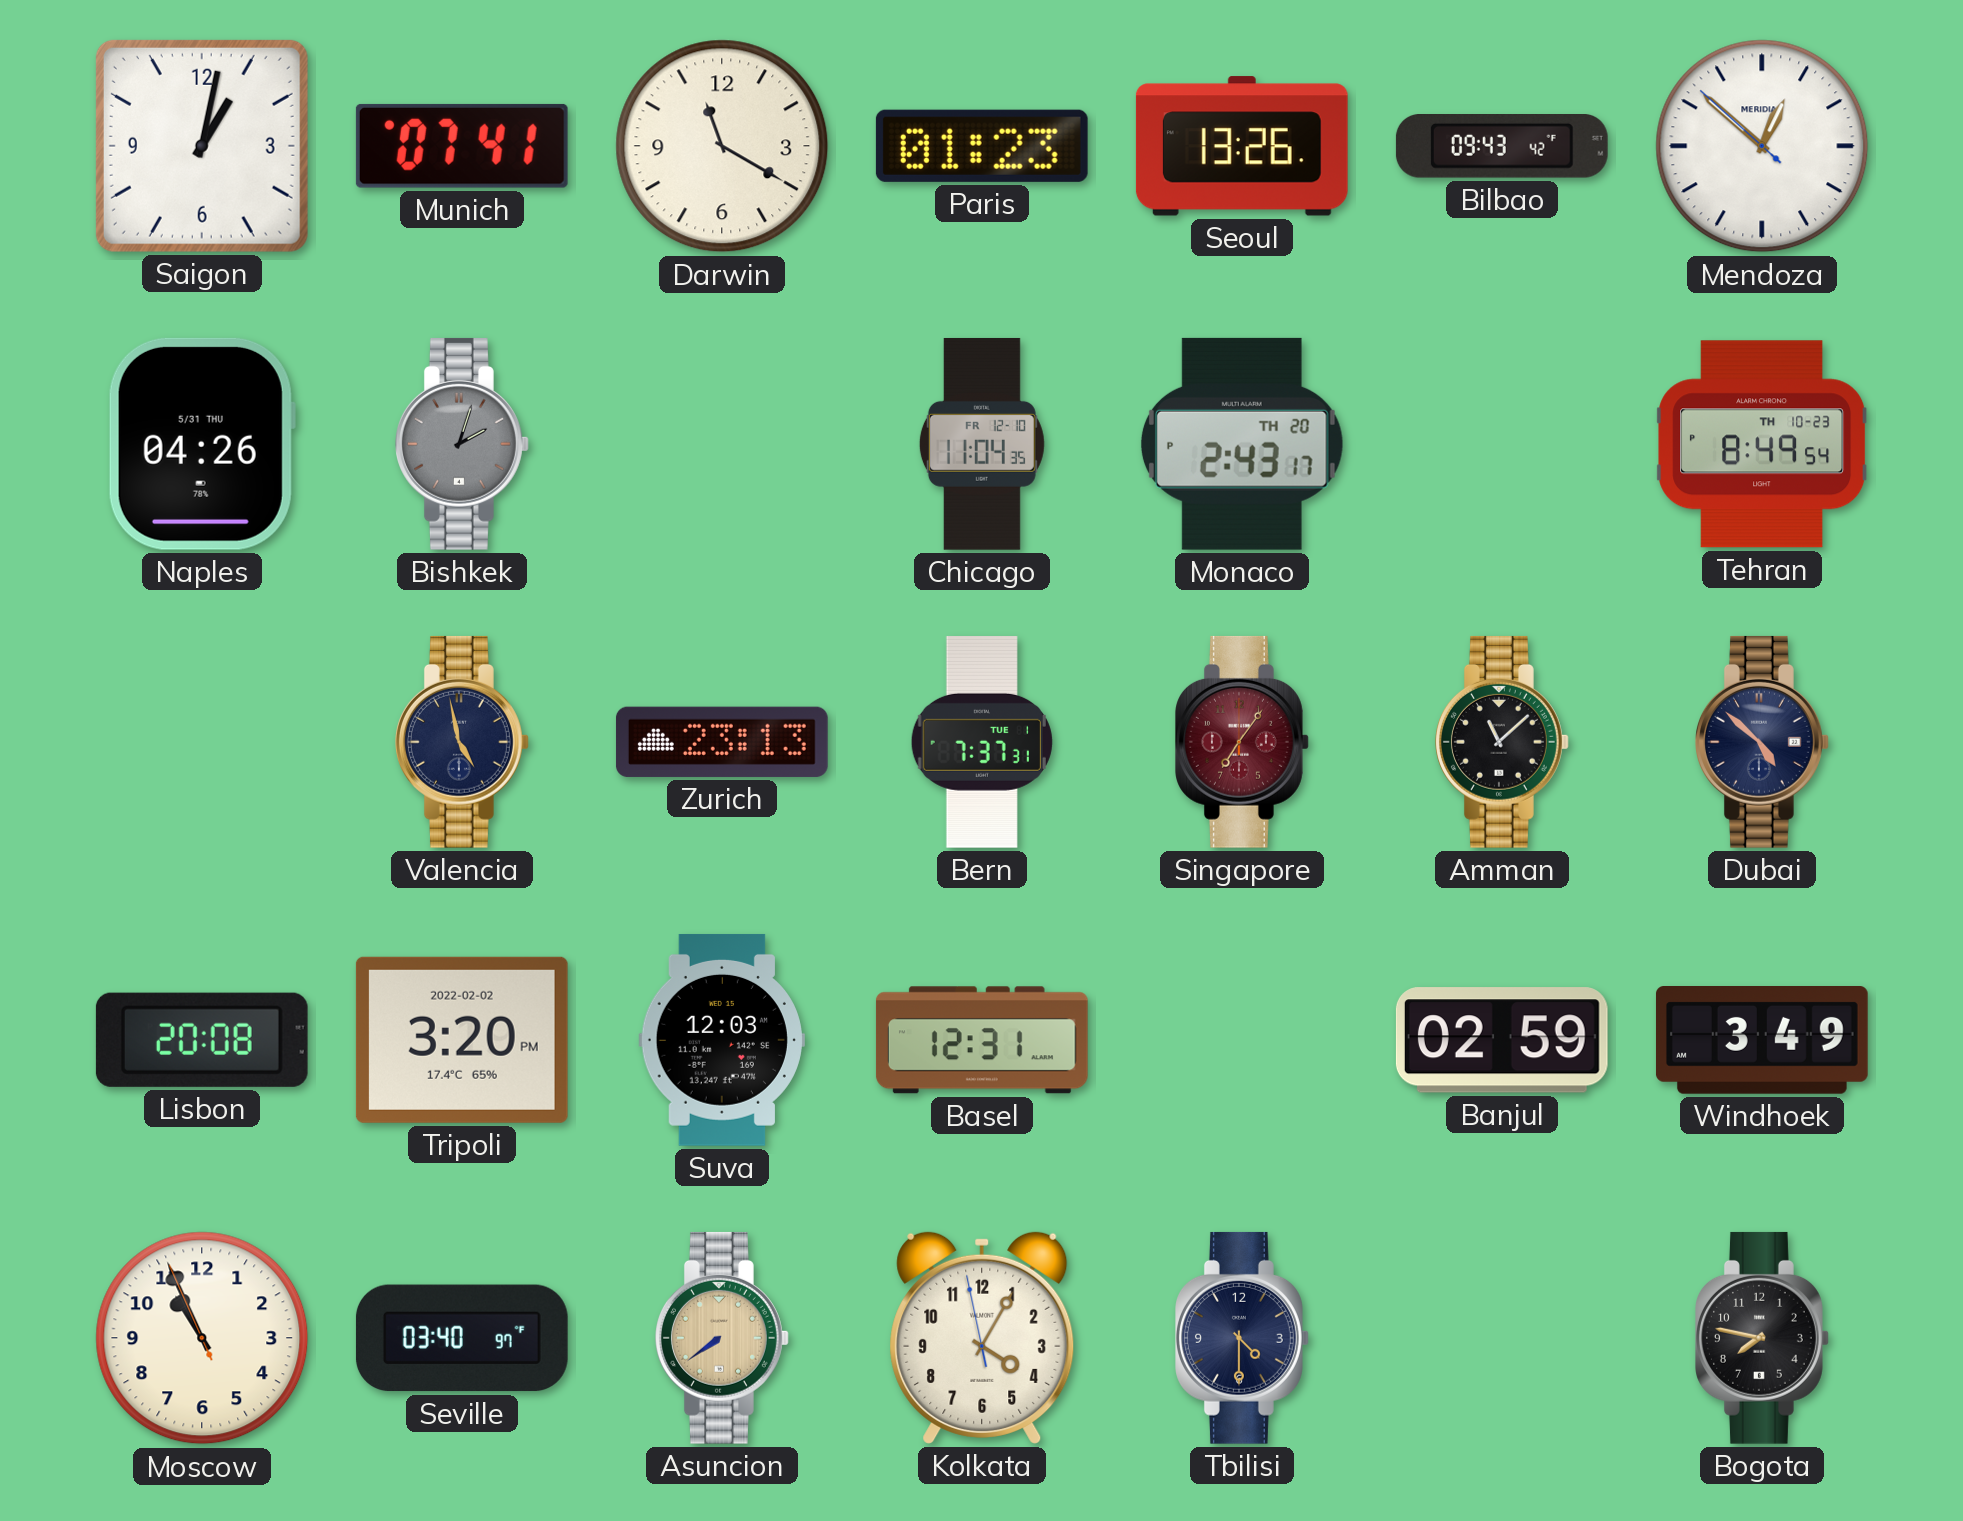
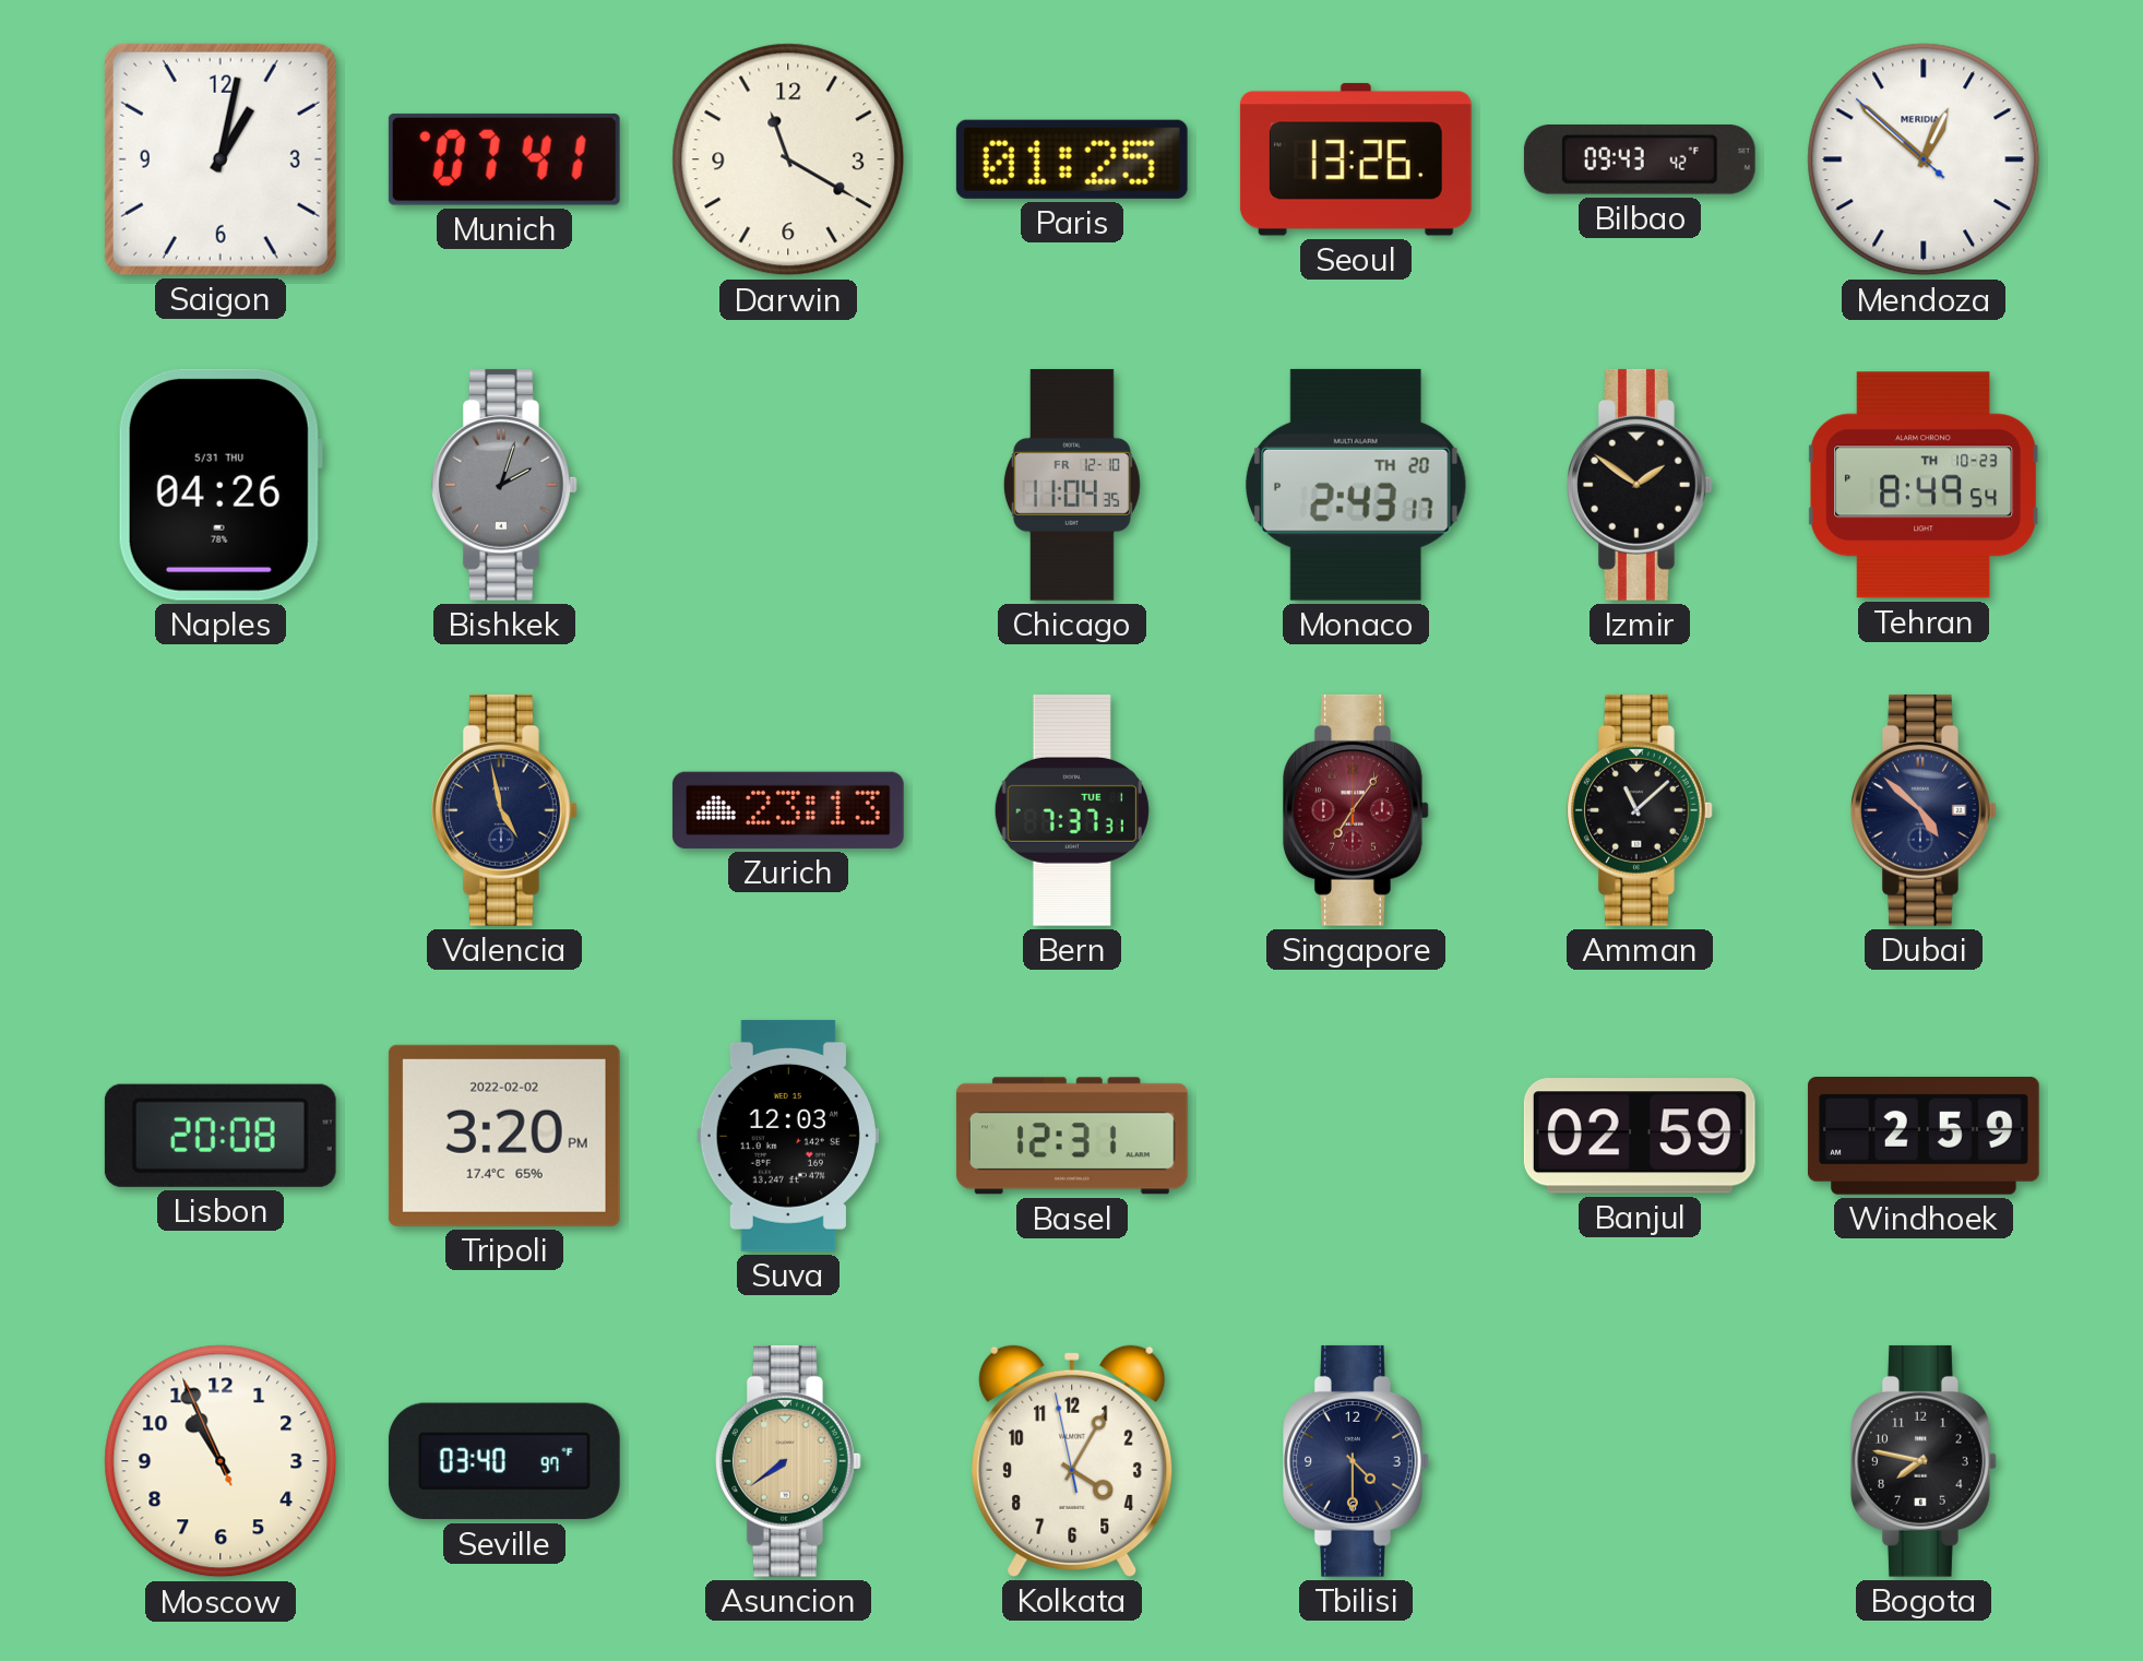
Paris: 01:23 -> 01:25
Izmir: none -> 1:51
Windhoek: 3:49 -> 2:59
